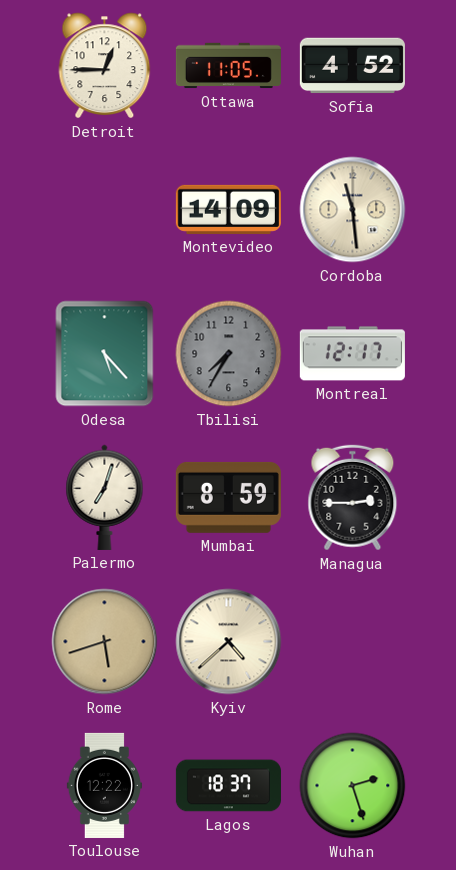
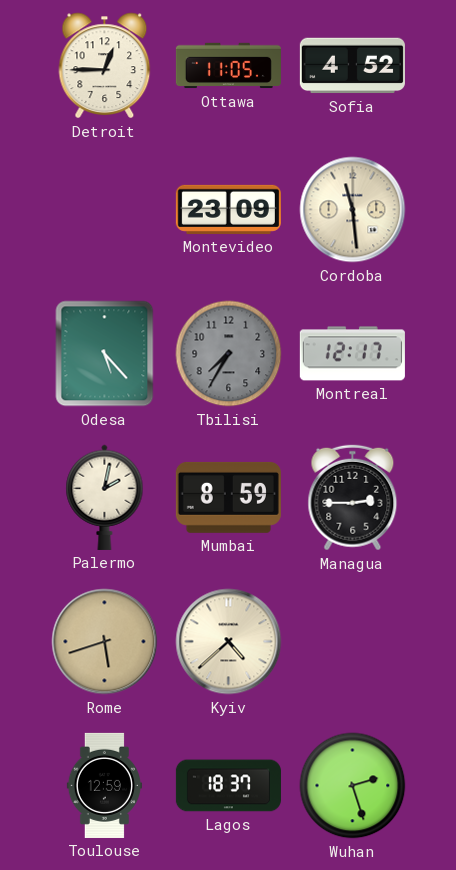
Montevideo: 14:09 -> 23:09
Palermo: 7:03 -> 2:02
Toulouse: 12:22 -> 12:59
